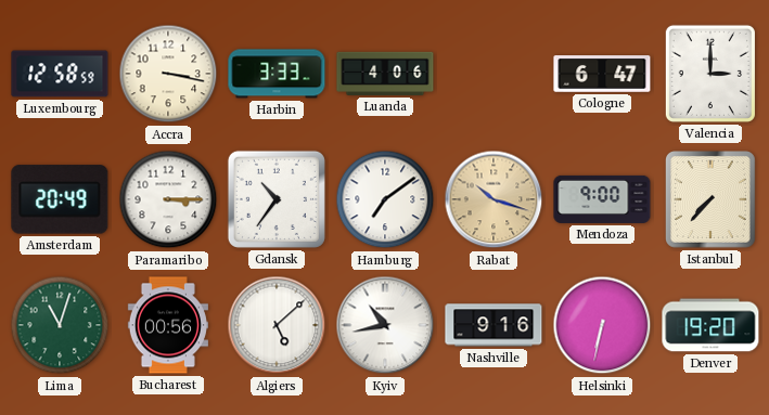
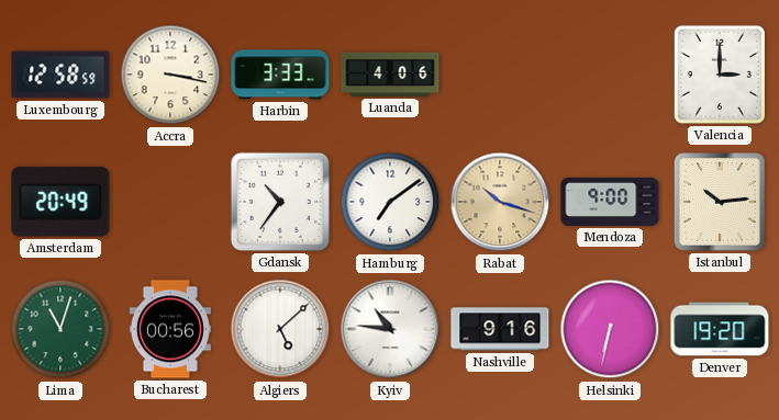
Cologne: 6:47 -> none
Paramaribo: 3:15 -> none
Istanbul: 7:37 -> 10:14
Kyiv: 10:43 -> 10:46
